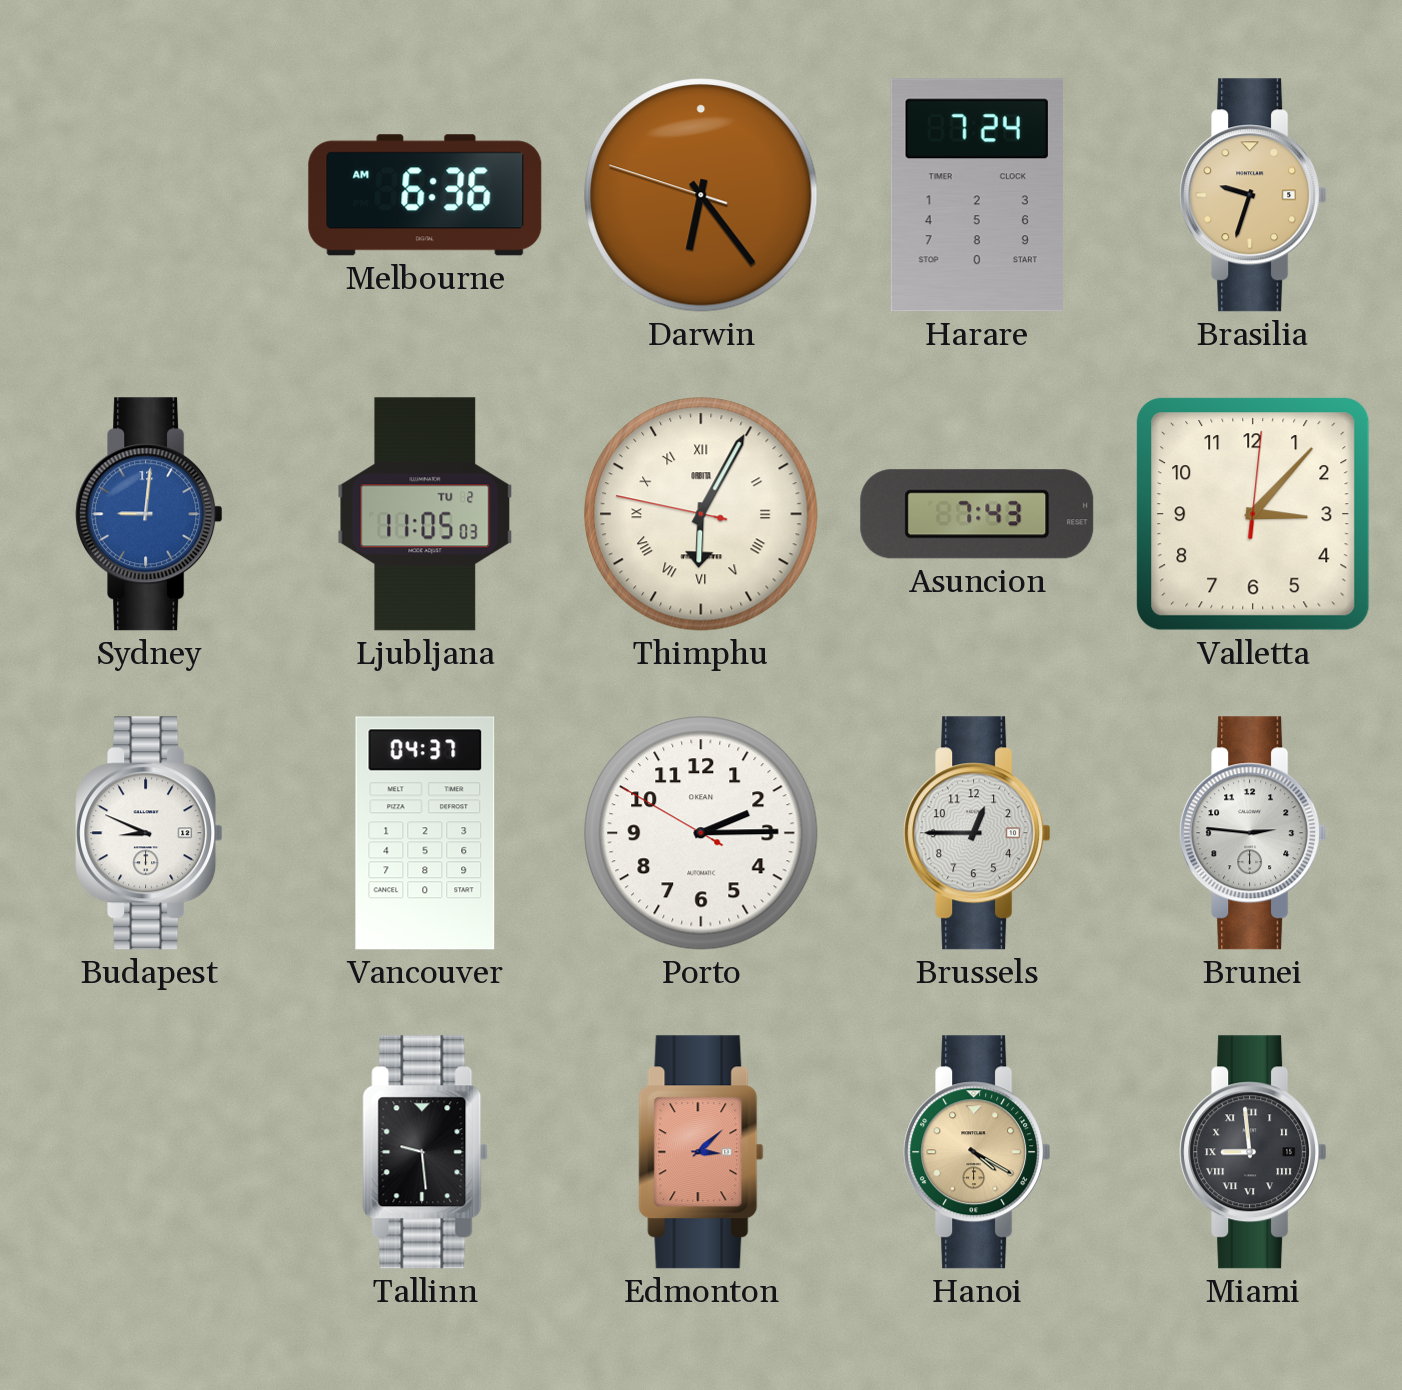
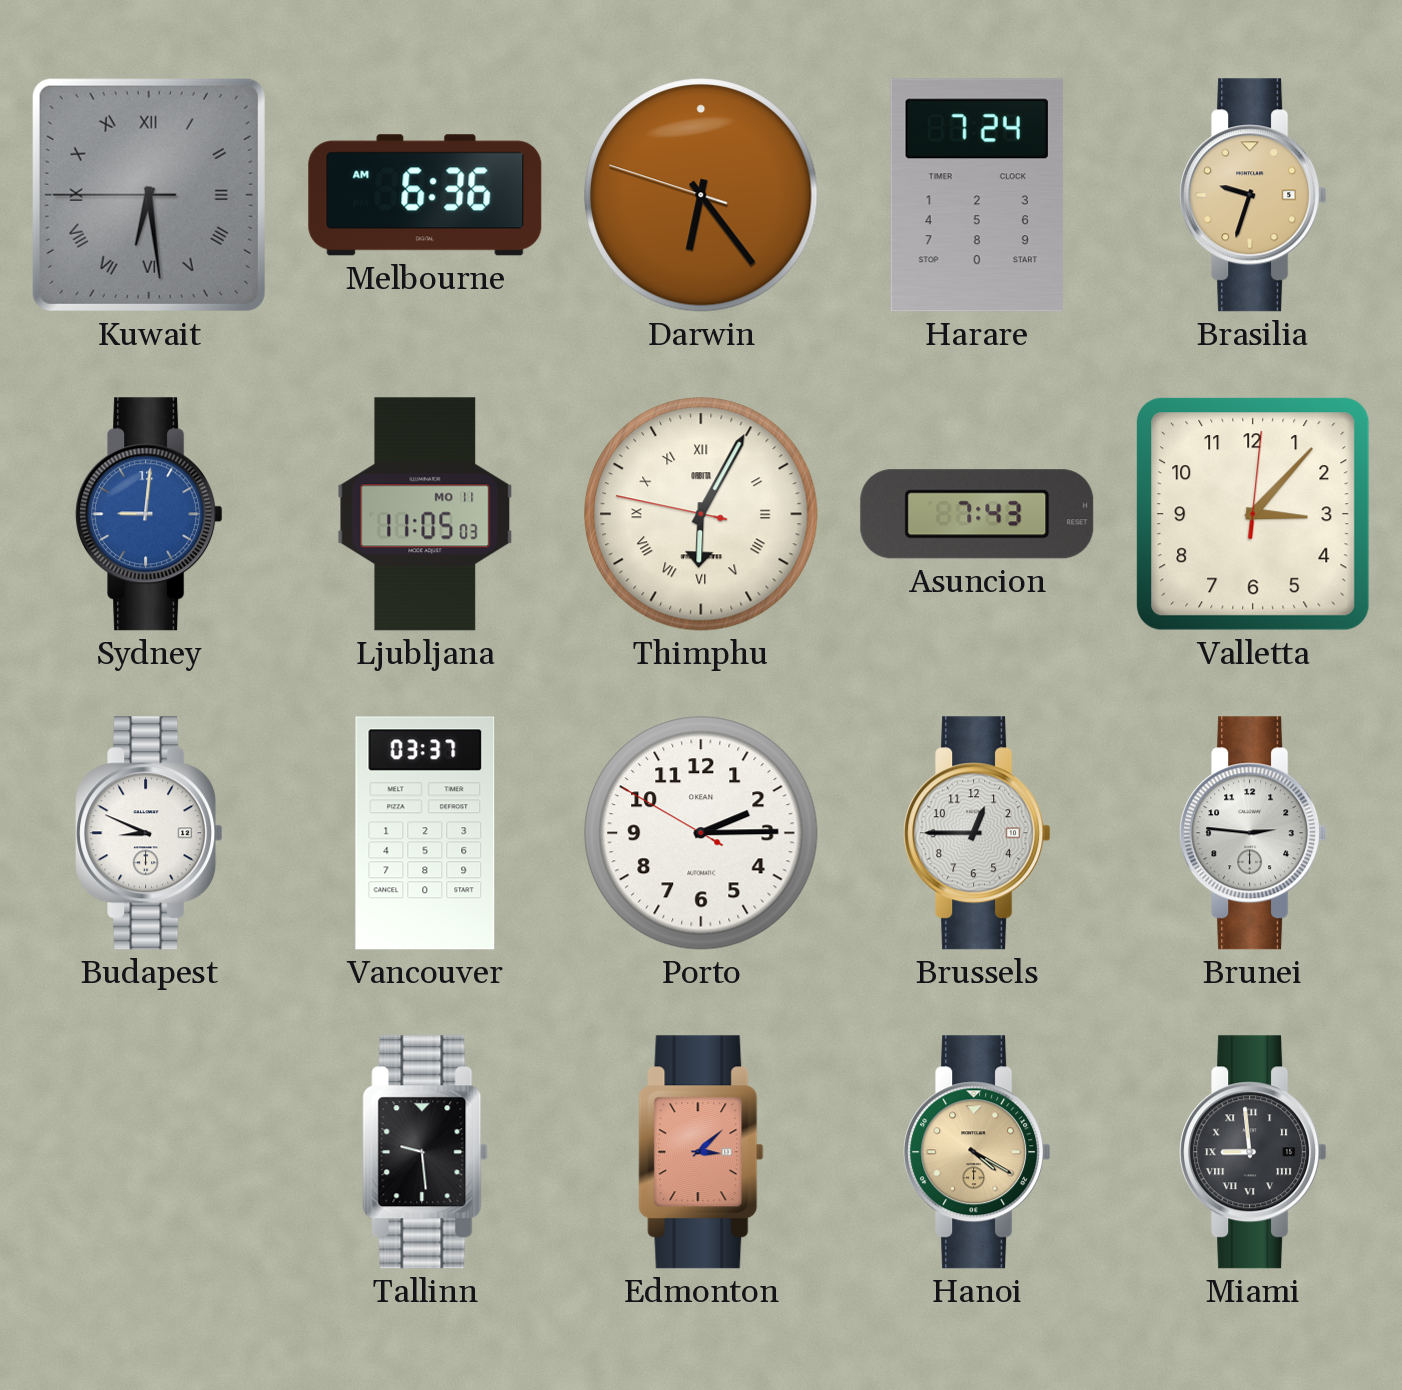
Kuwait: none -> 6:28
Ljubljana date: TU 2 -> MO 11
Vancouver: 04:37 -> 03:37
